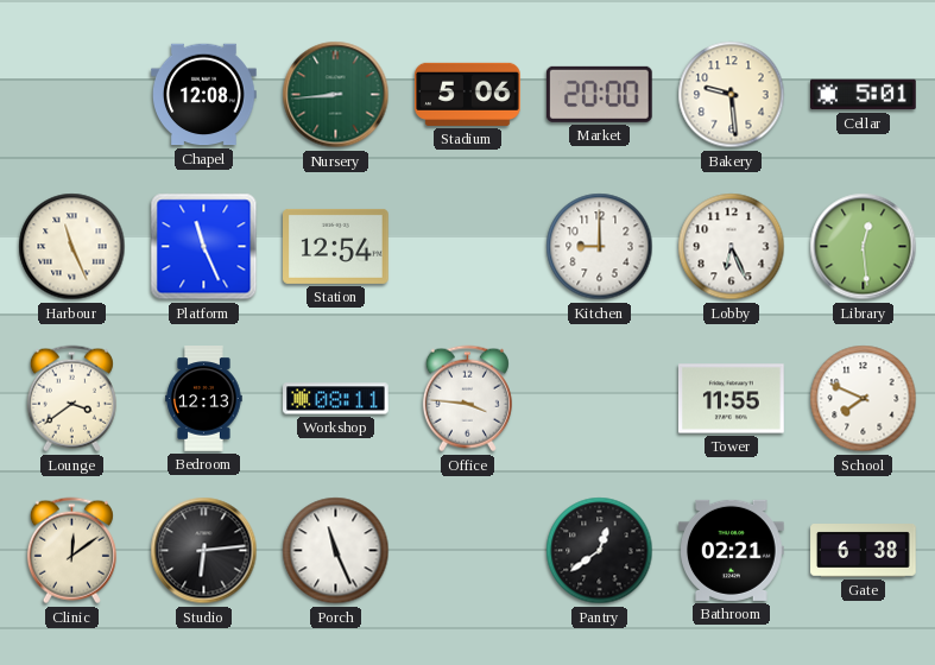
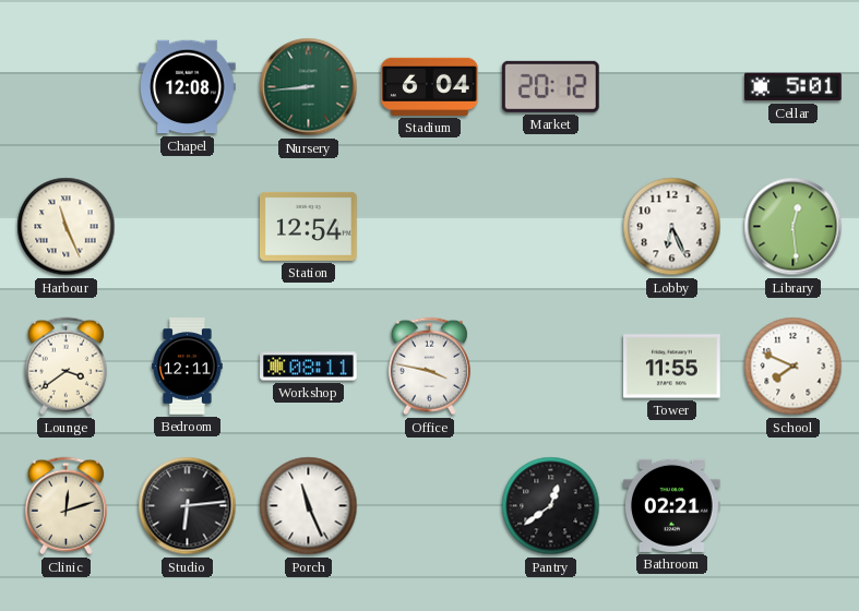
Stadium: 5:06 -> 6:04
Market: 20:00 -> 20:12
Bakery: 9:29 -> none
Platform: 11:26 -> none
Kitchen: 9:00 -> none
Bedroom: 12:13 -> 12:11
Office: 3:46 -> 3:47
Clinic: 12:09 -> 12:12
Gate: 6:38 -> none
